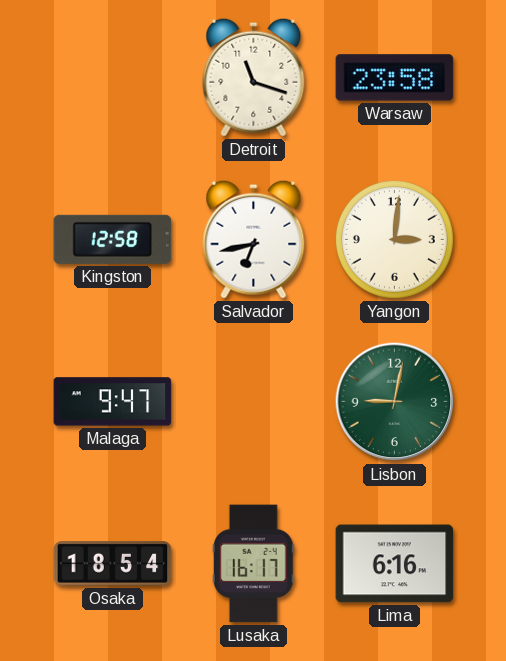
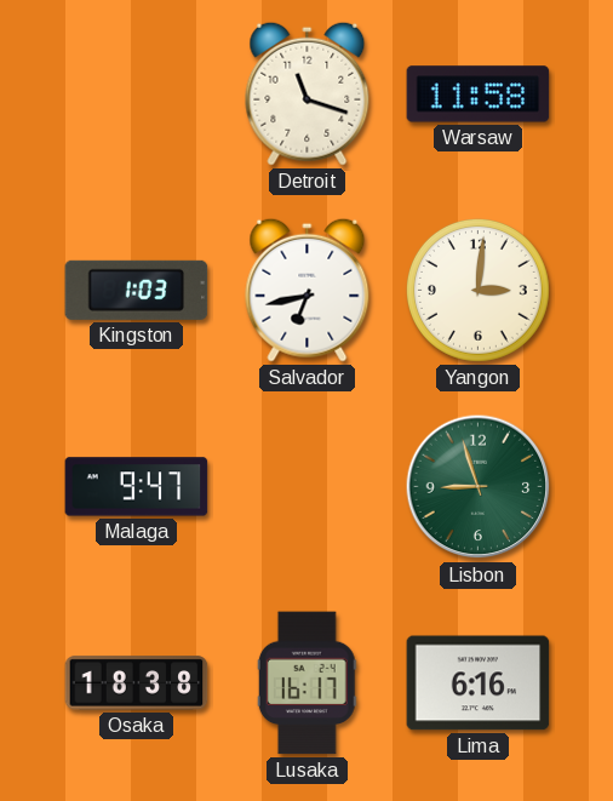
Warsaw: 23:58 -> 11:58
Kingston: 12:58 -> 1:03
Lisbon: 9:02 -> 8:57
Osaka: 18:54 -> 18:38
